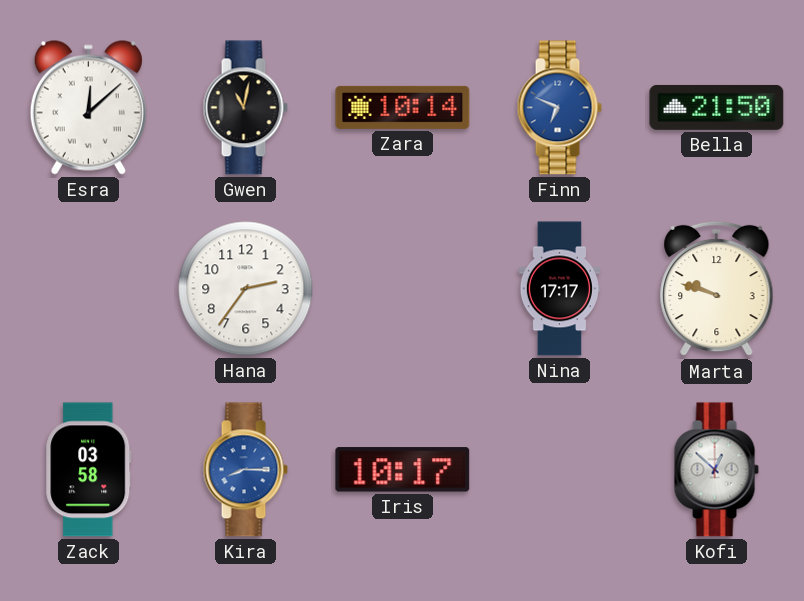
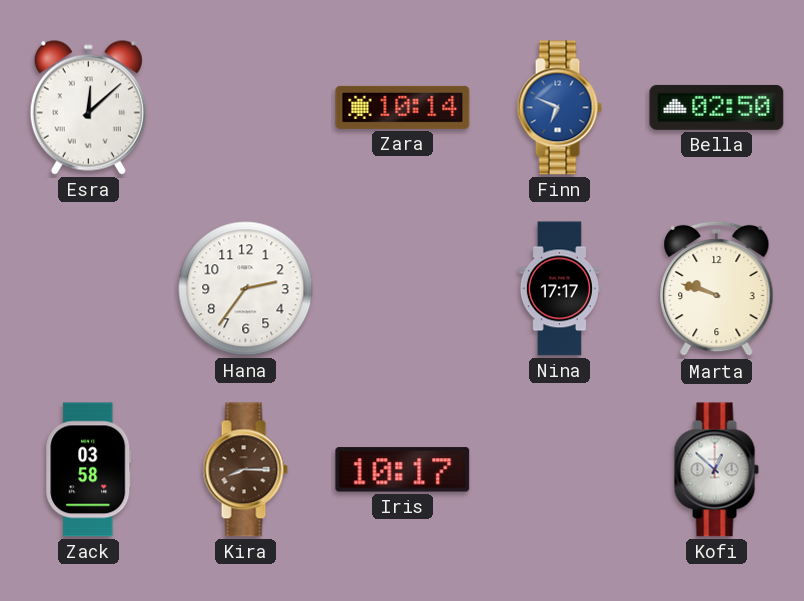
Gwen: 11:02 -> none
Bella: 21:50 -> 02:50
Kira dial: blue -> brown
